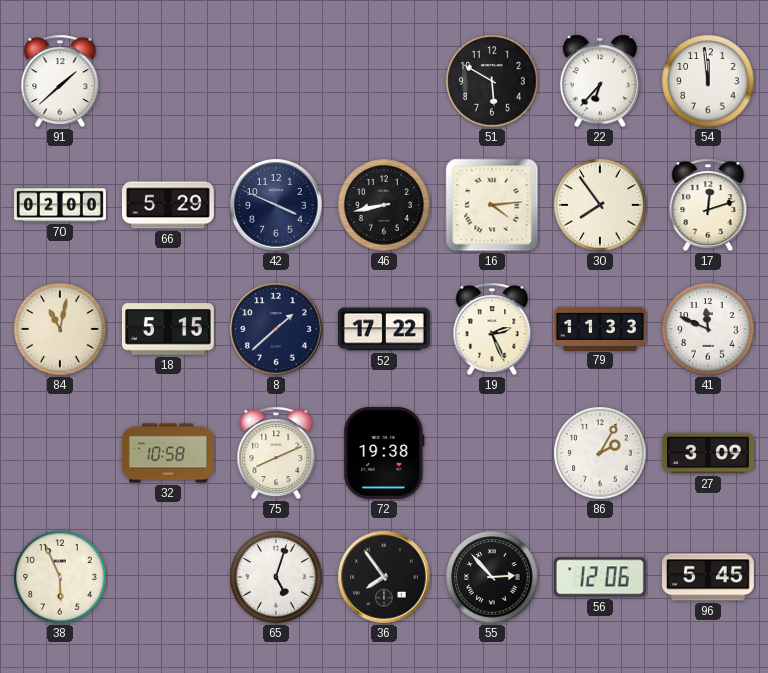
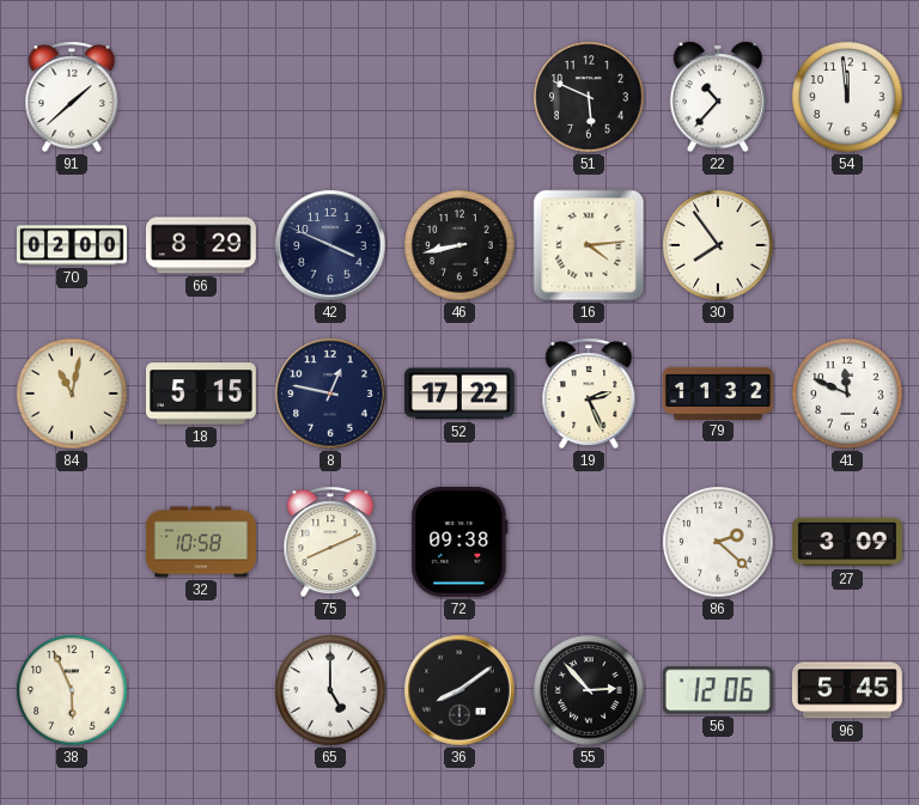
51: 5:50 -> 5:49
22: 6:37 -> 10:37
66: 5:29 -> 8:29
17: 12:12 -> none
8: 1:38 -> 12:47
79: 11:33 -> 11:32
72: 19:38 -> 09:38
86: 2:05 -> 2:22
65: 5:03 -> 5:00
36: 7:54 -> 8:09
